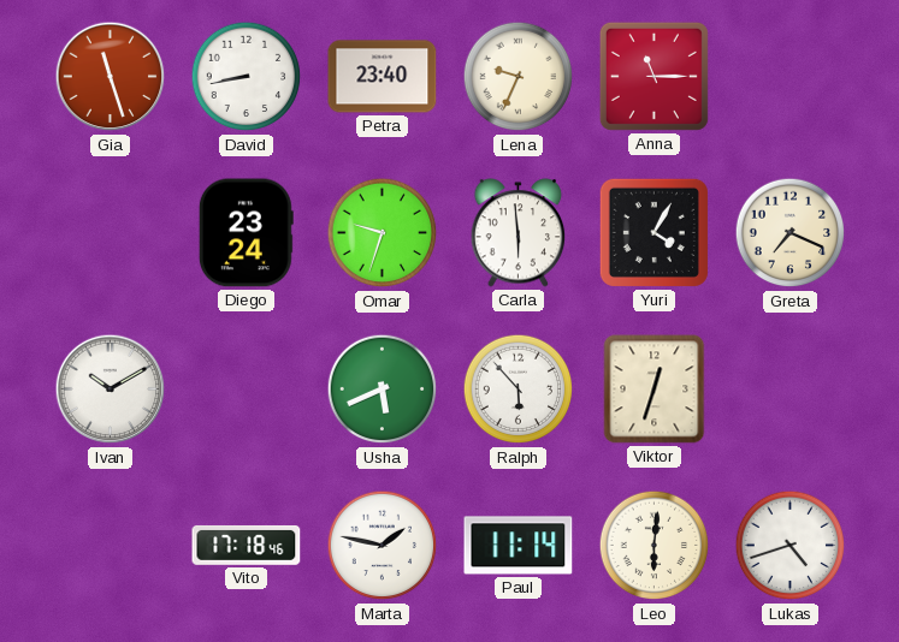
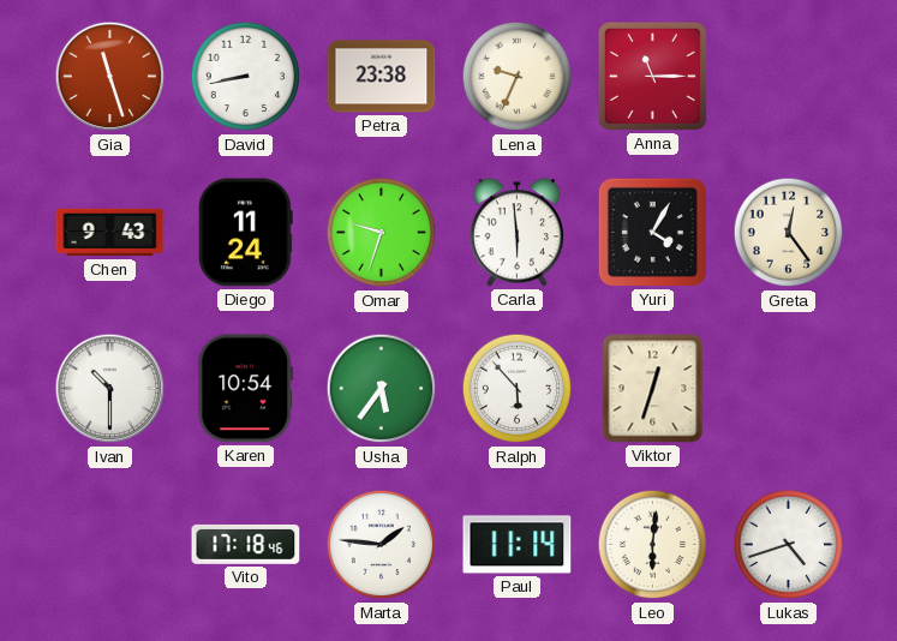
Petra: 23:40 -> 23:38
Chen: none -> 9:43
Diego: 23:24 -> 11:24
Greta: 7:19 -> 12:24
Ivan: 10:10 -> 10:30
Karen: none -> 10:54
Usha: 5:41 -> 5:36
Marta: 1:47 -> 1:46
